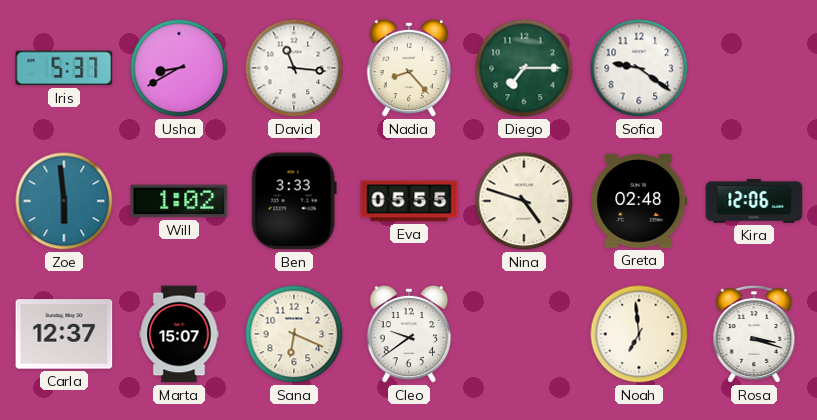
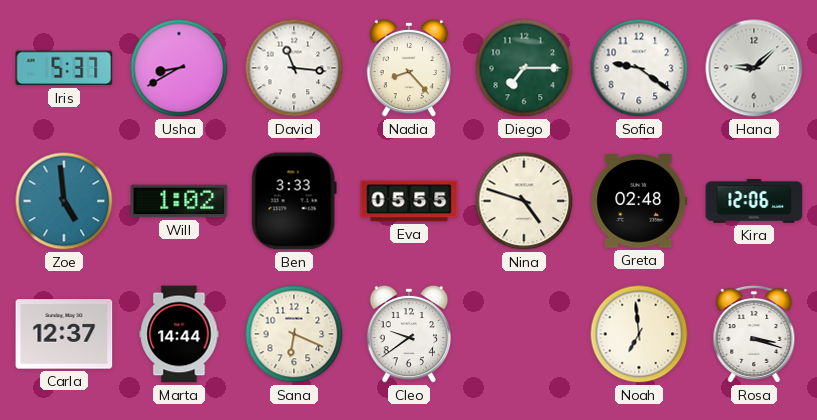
Hana: none -> 9:08
Zoe: 5:59 -> 4:59
Marta: 15:07 -> 14:44
